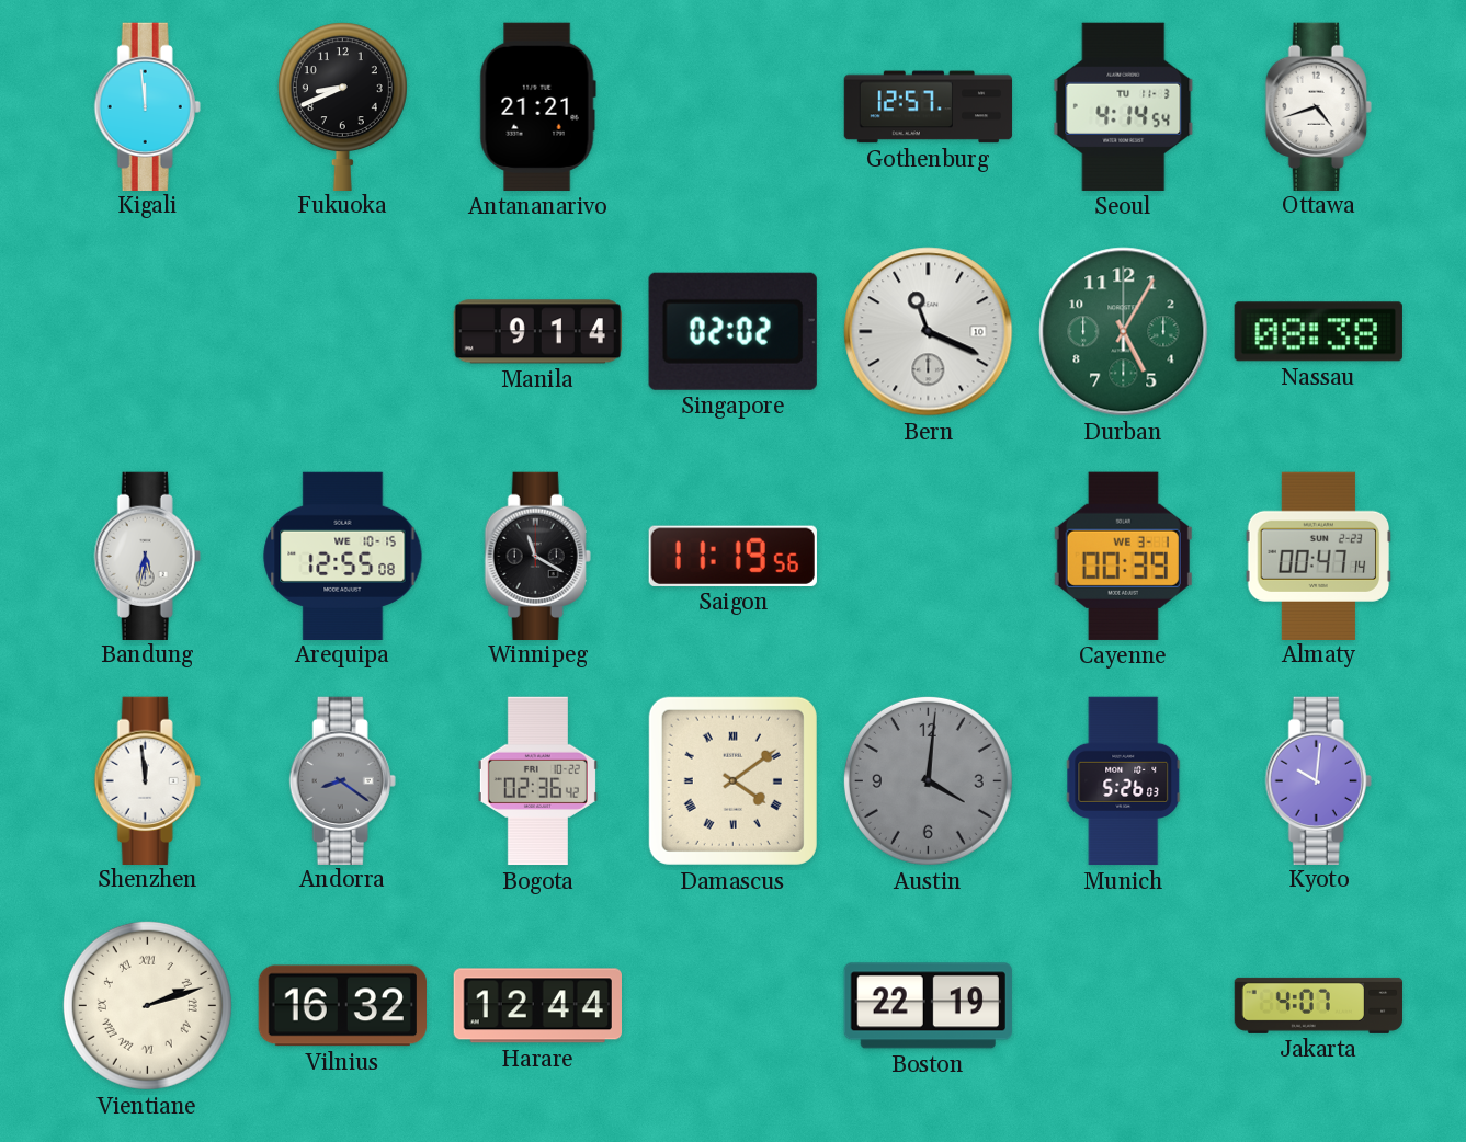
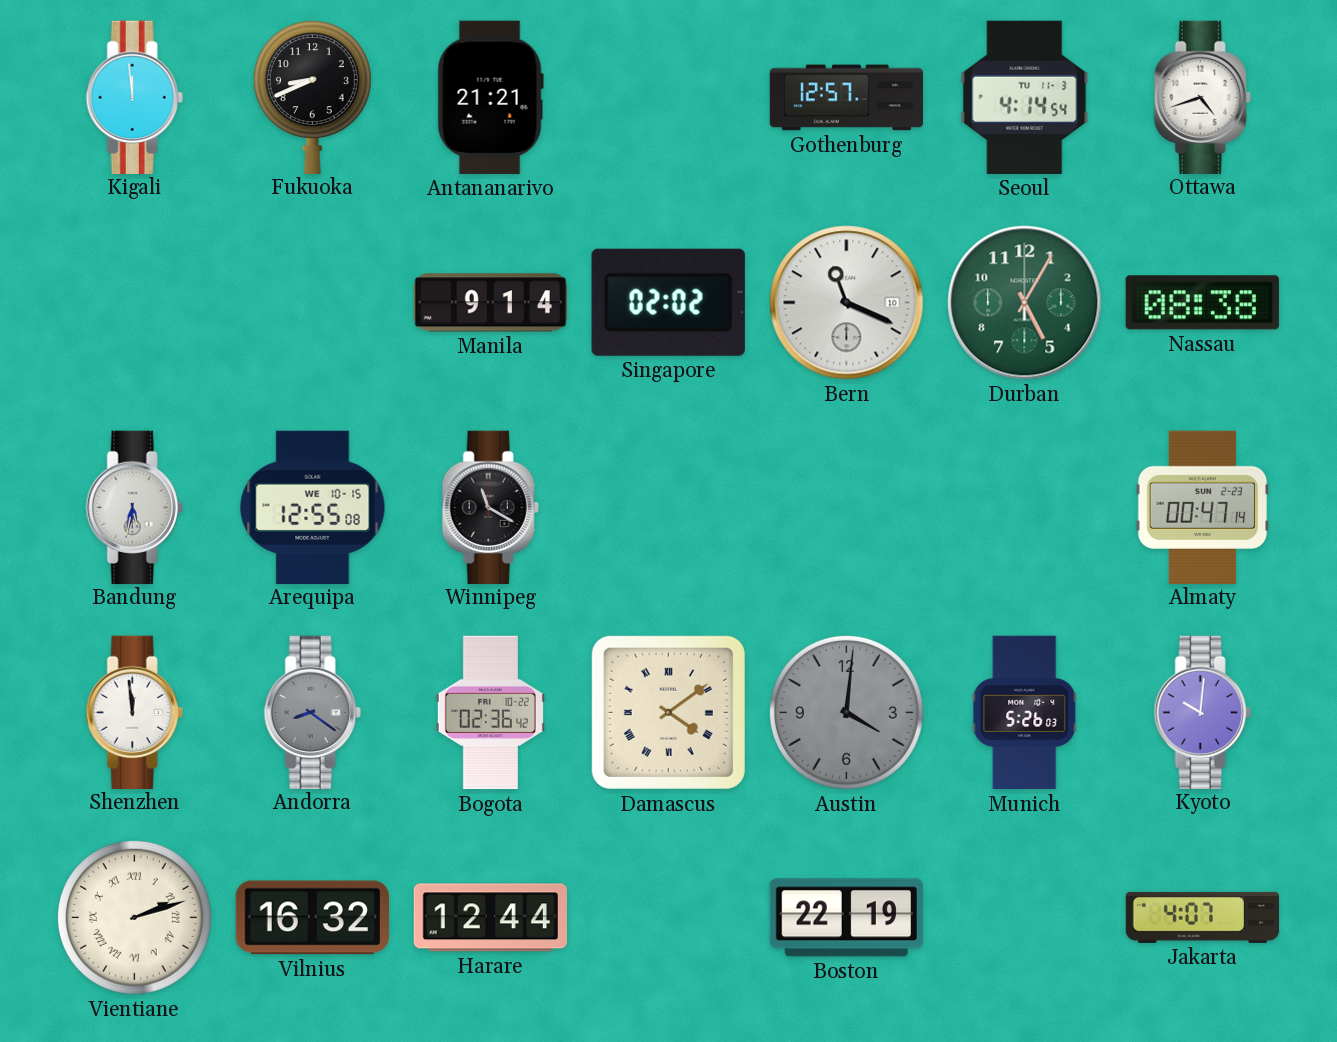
Saigon: 11:19 -> none
Cayenne: 00:39 -> none
